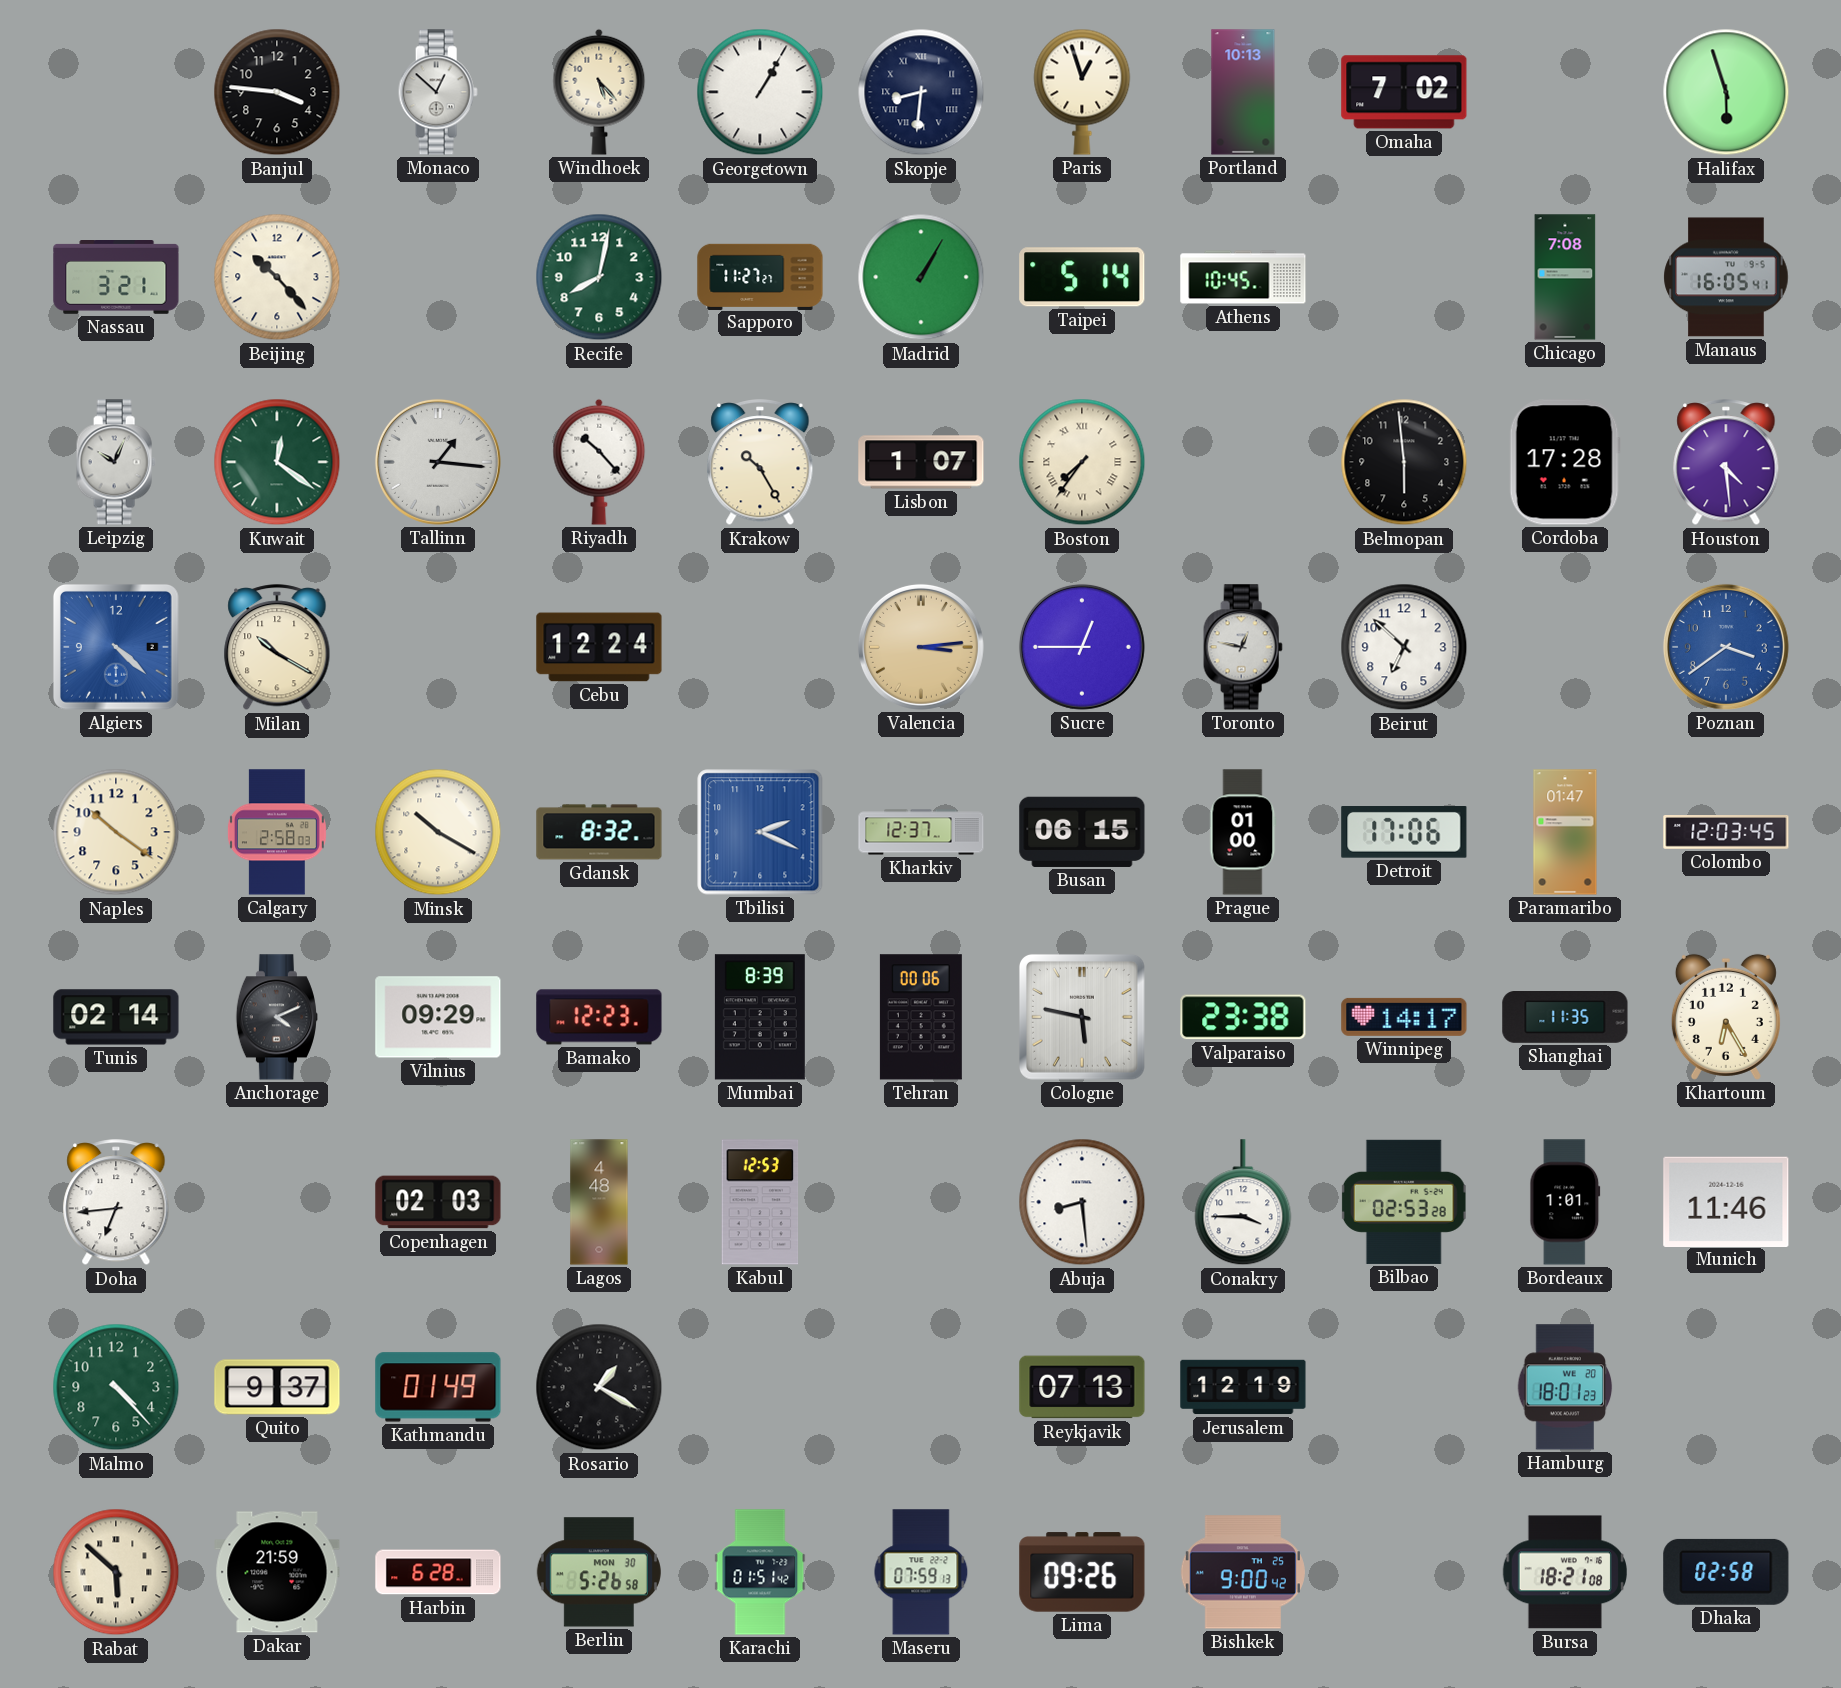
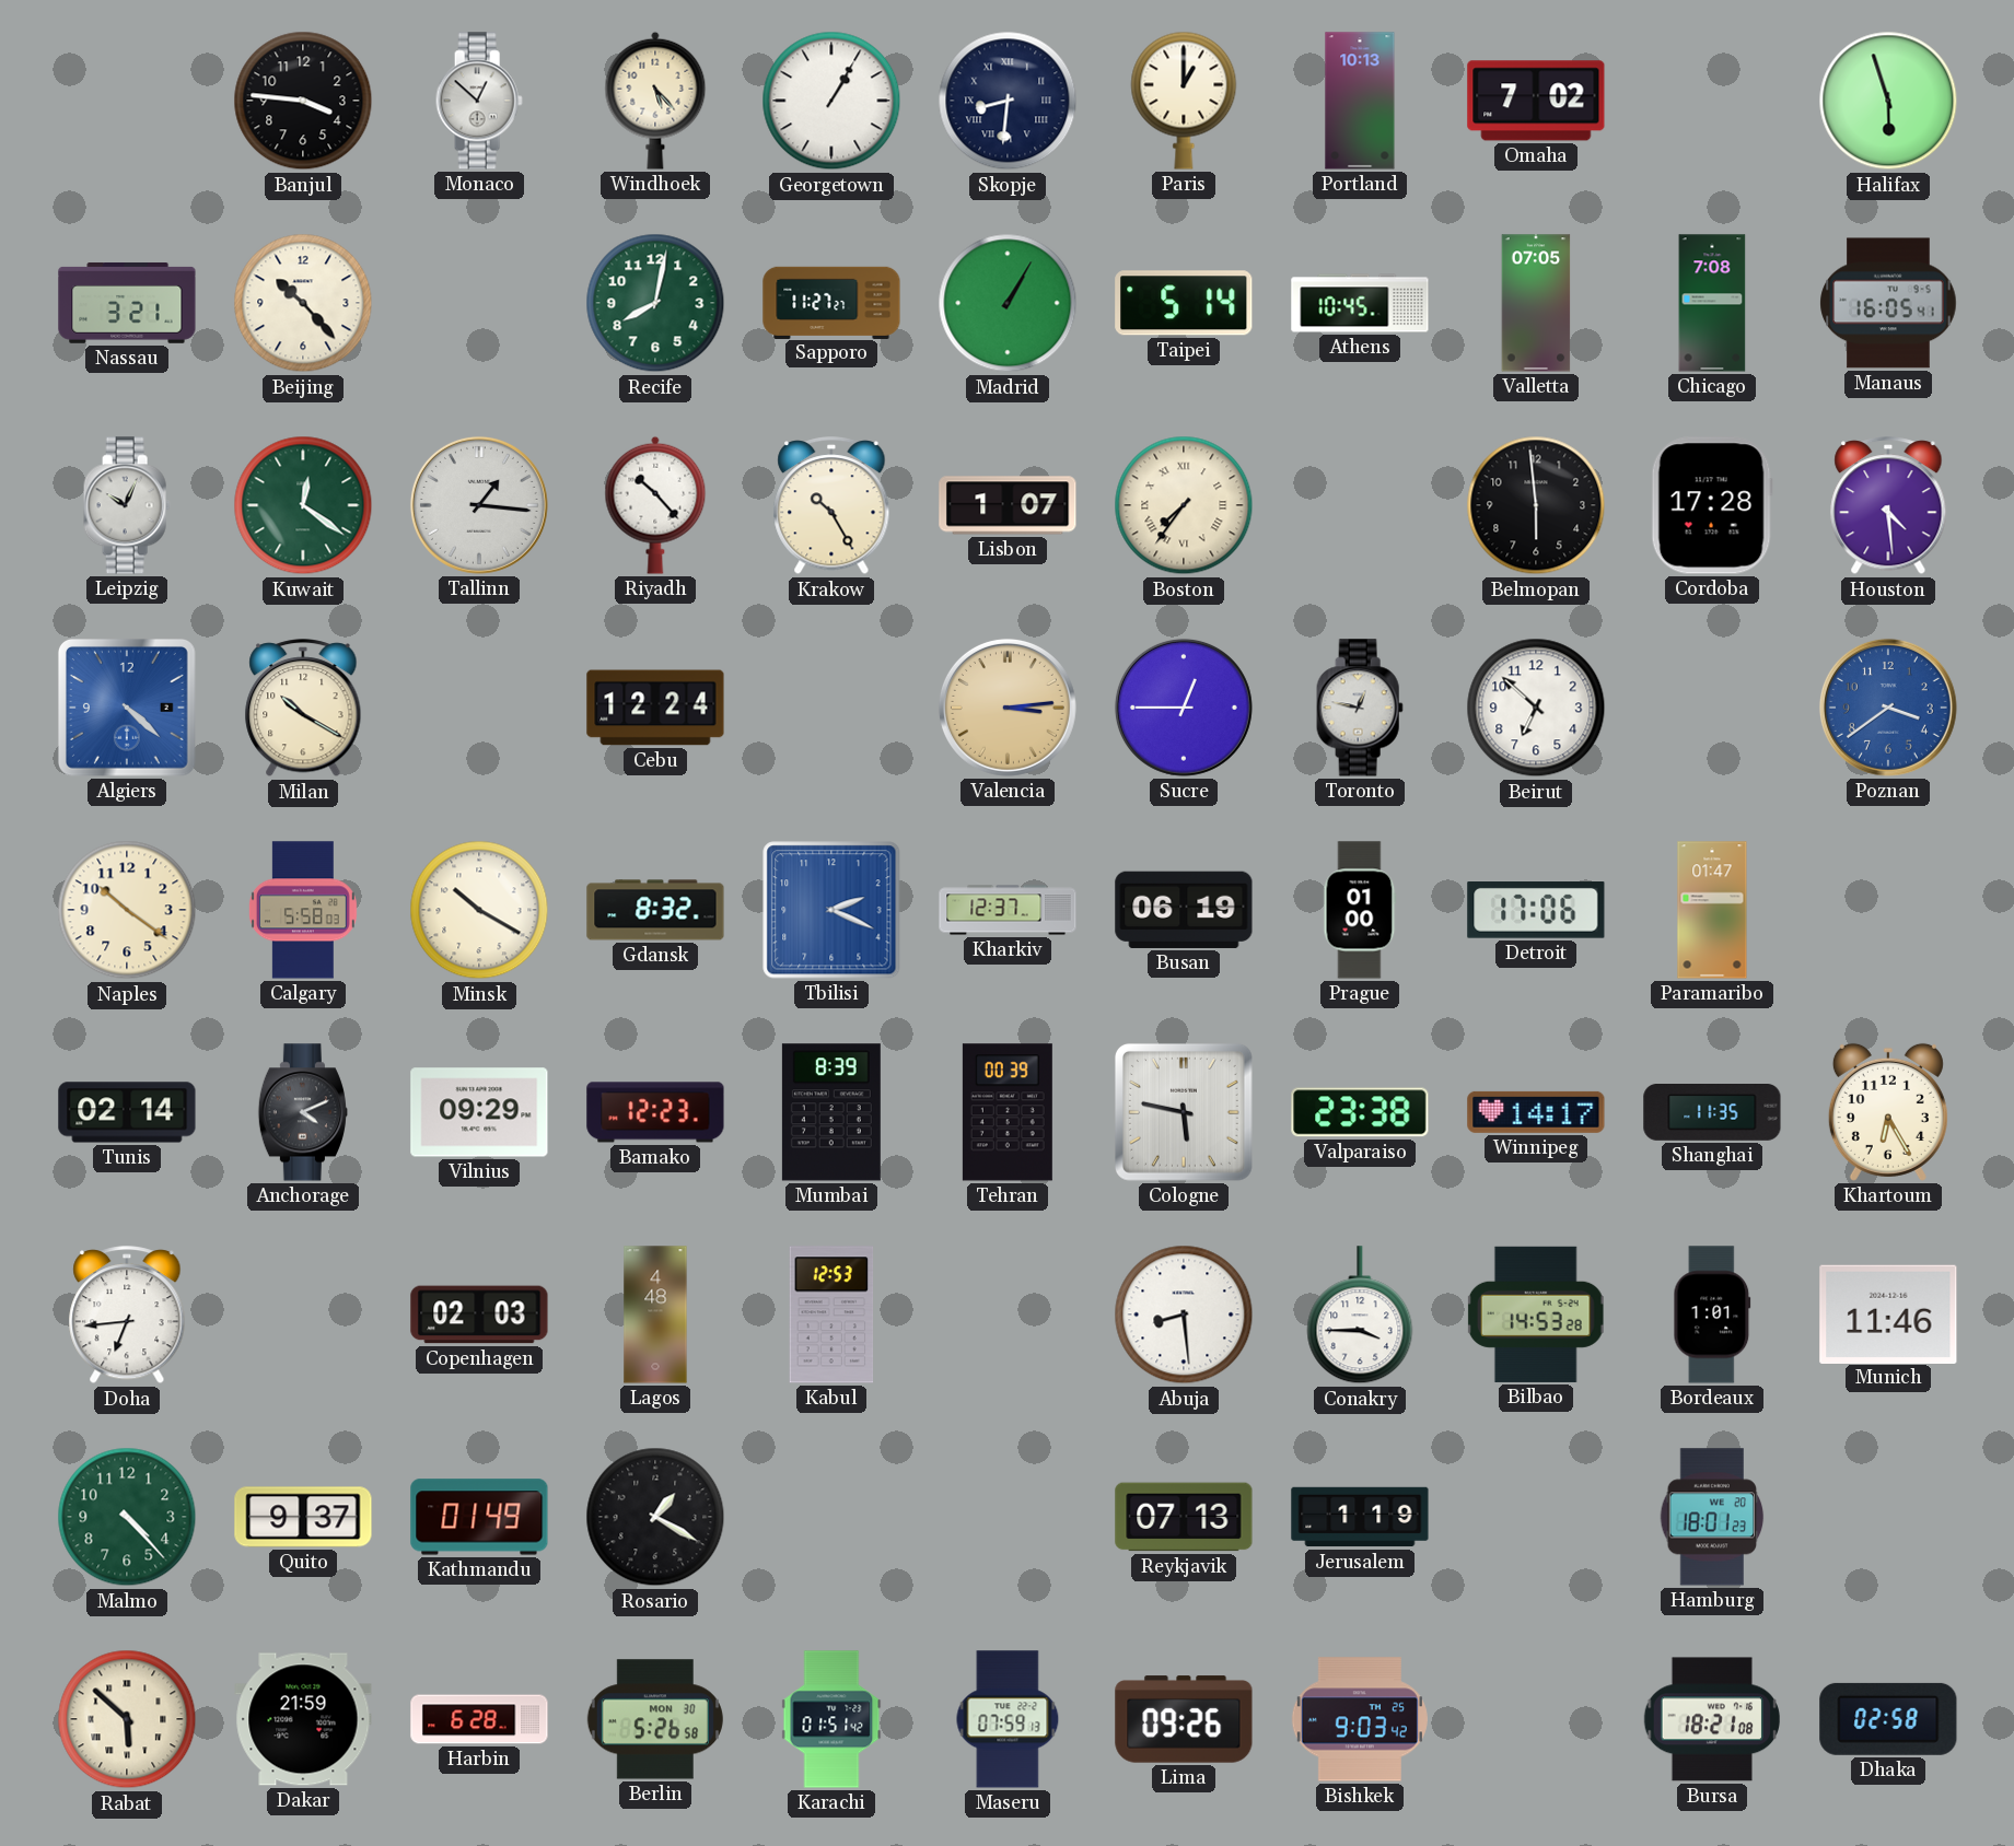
Paris: 12:57 -> 1:00
Valletta: none -> 07:05
Calgary: 2:58 -> 5:58
Busan: 06:15 -> 06:19
Colombo: 12:03 -> none
Tehran: 00:06 -> 00:39
Bilbao: 02:53 -> 14:53
Jerusalem: 12:19 -> 1:19
Bishkek: 9:00 -> 9:03
